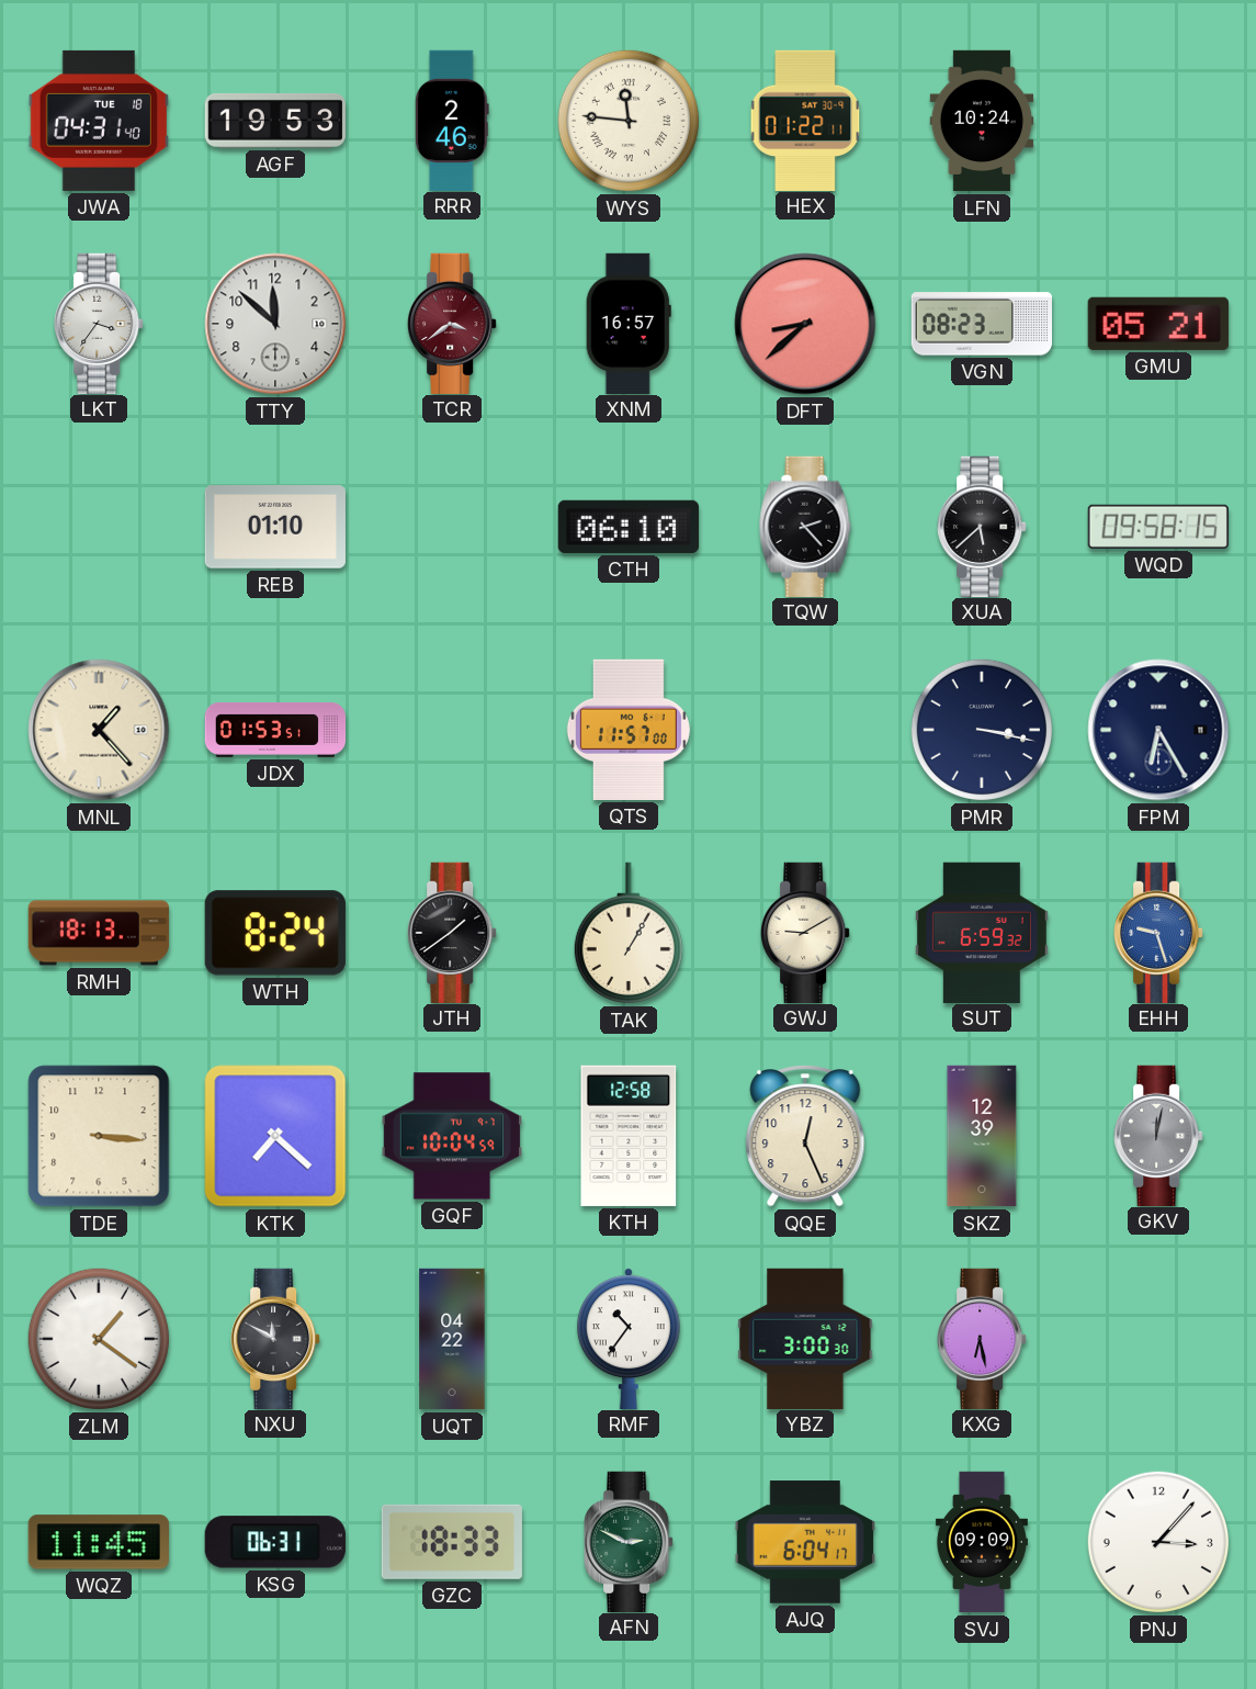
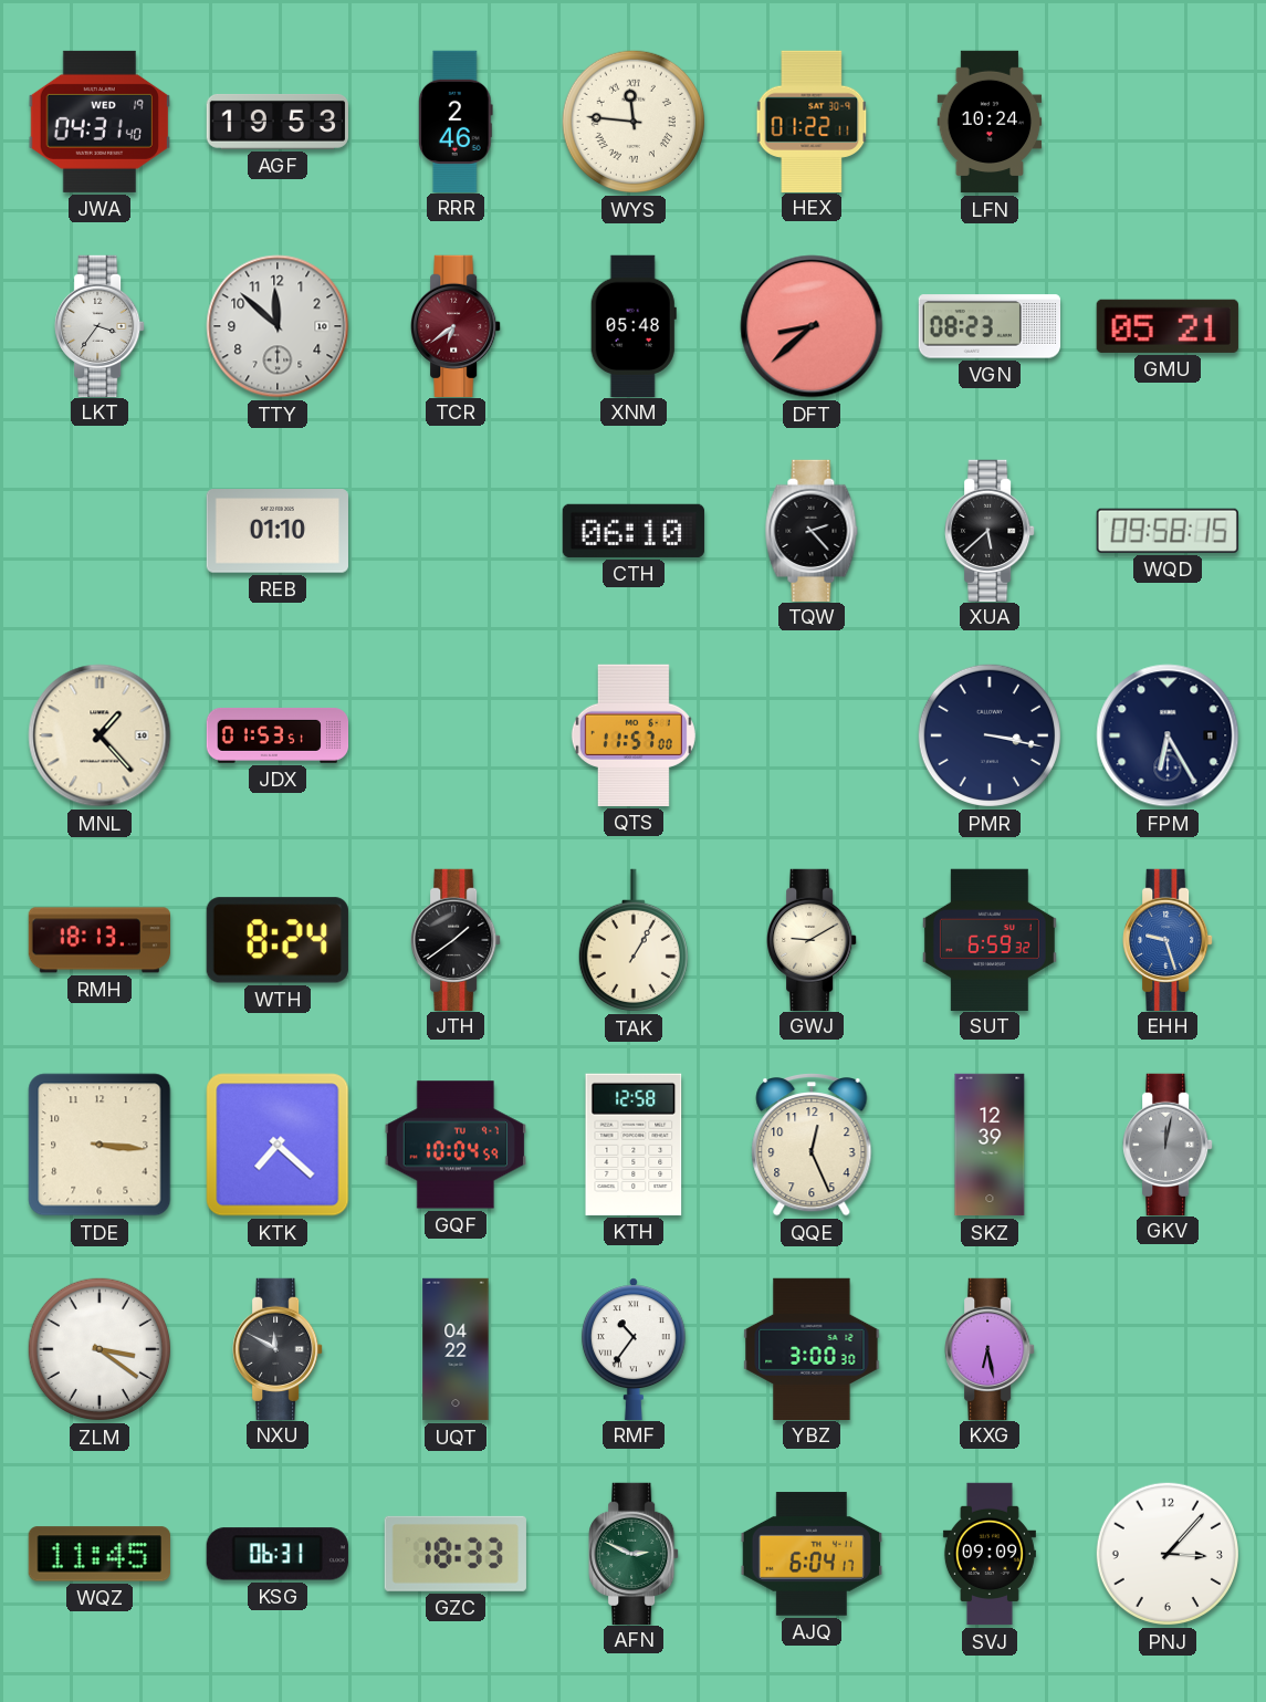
JWA date: TUE 18 -> WED 19
TCR: 3:39 -> 6:39
XNM: 16:57 -> 05:48
ZLM: 1:21 -> 3:21
